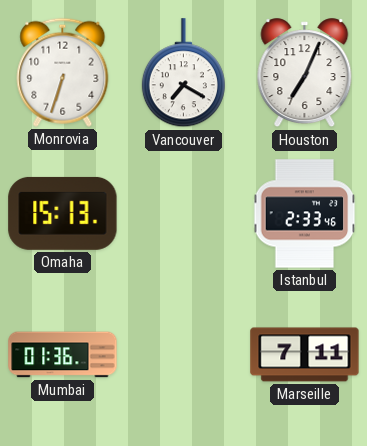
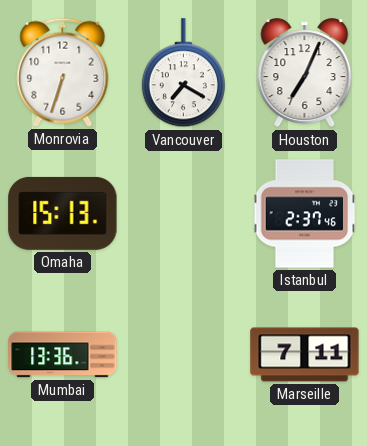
Istanbul: 2:33 -> 2:37
Mumbai: 01:36 -> 13:36
